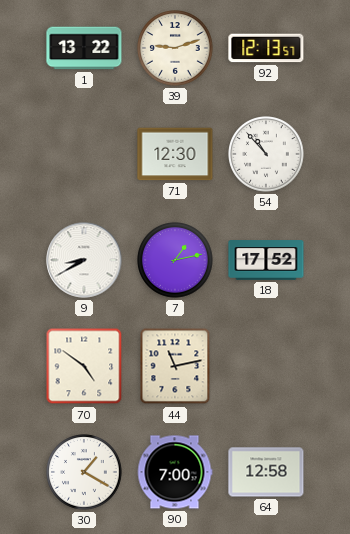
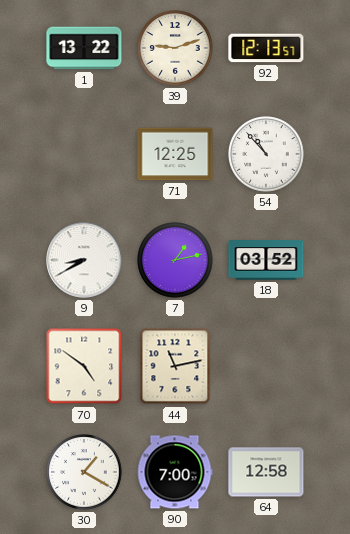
71: 12:30 -> 12:25
18: 17:52 -> 03:52
